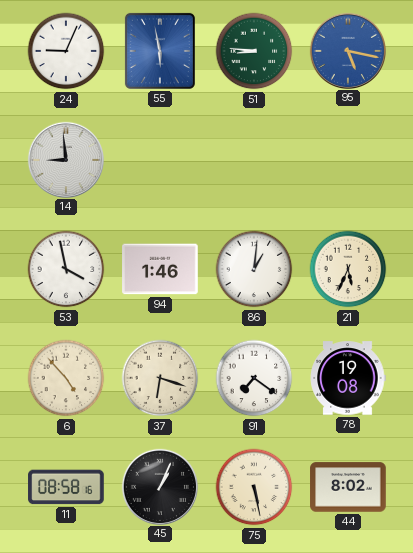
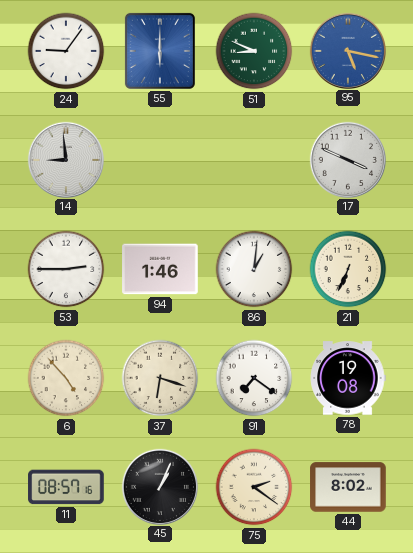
24: 9:04 -> 9:06
55: 5:58 -> 6:00
51: 8:46 -> 8:49
17: none -> 3:49
53: 3:58 -> 2:45
21: 5:34 -> 6:34
11: 08:58 -> 08:57
75: 5:28 -> 2:21
